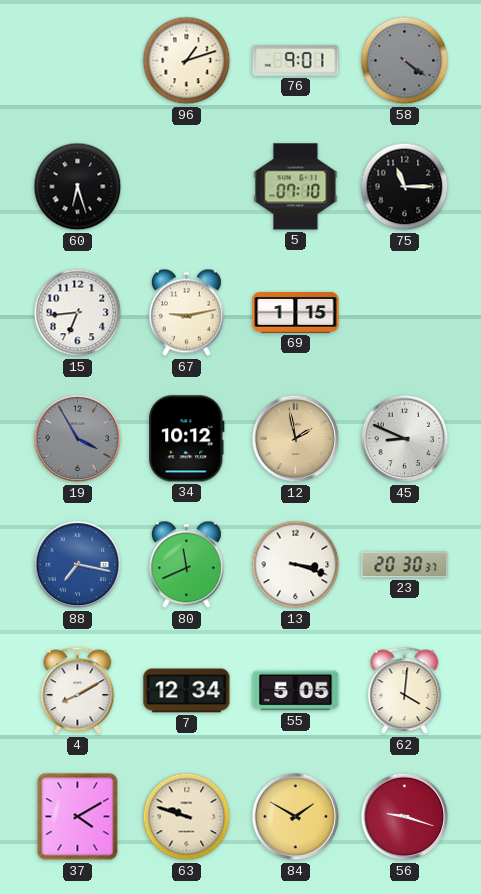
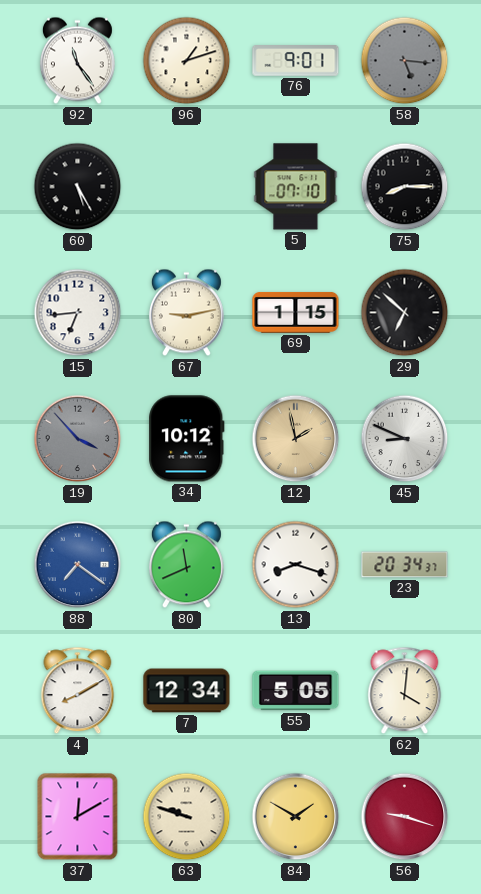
92: none -> 11:24
58: 4:21 -> 5:16
60: 6:27 -> 5:25
75: 11:15 -> 8:15
29: none -> 6:52
19: 3:55 -> 3:53
88: 7:17 -> 7:21
13: 3:18 -> 8:18
23: 20:30 -> 20:34
37: 4:10 -> 12:10
